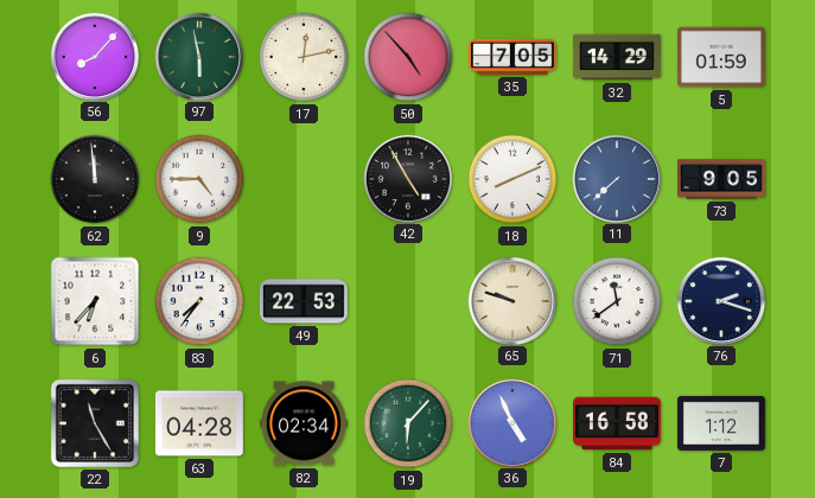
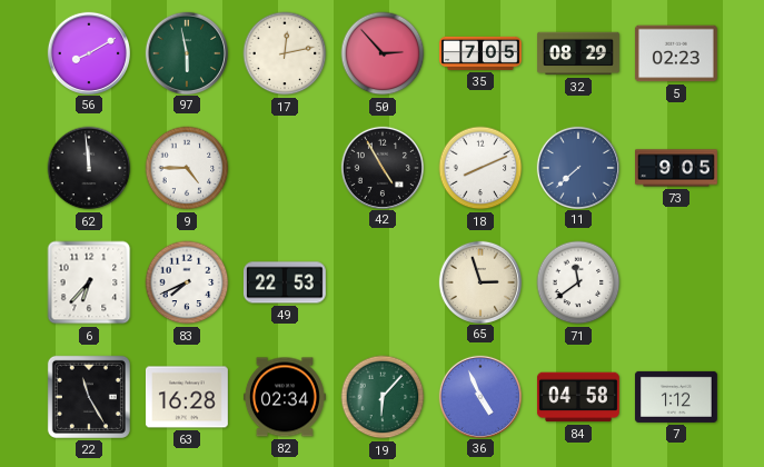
56: 8:07 -> 8:10
50: 4:53 -> 2:53
32: 14:29 -> 08:29
5: 01:59 -> 02:23
83: 7:36 -> 7:41
65: 9:48 -> 2:57
76: 2:18 -> none
63: 04:28 -> 16:28
84: 16:58 -> 04:58
